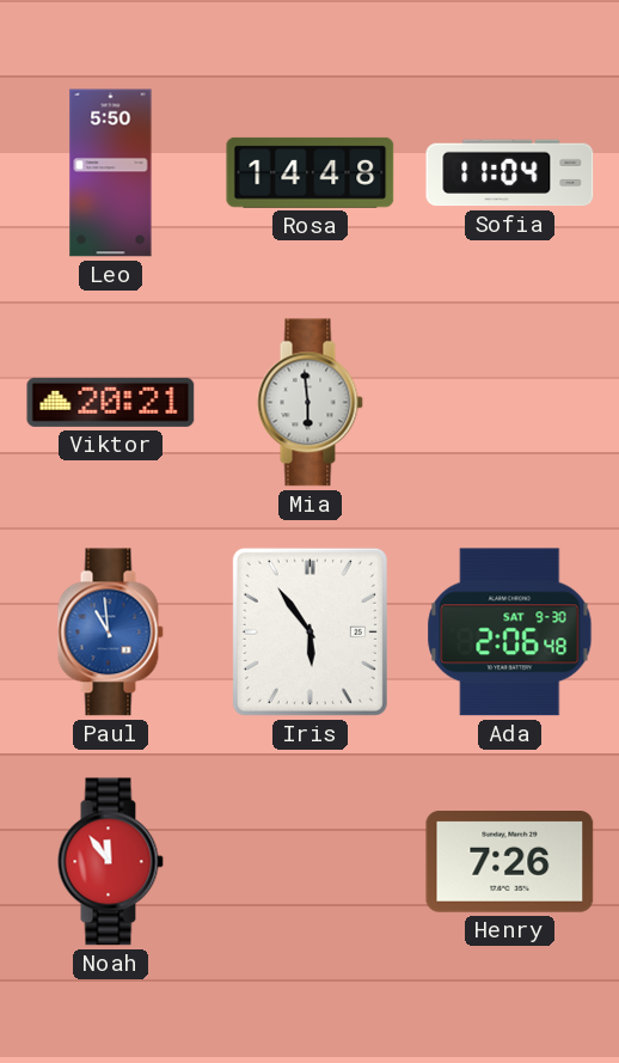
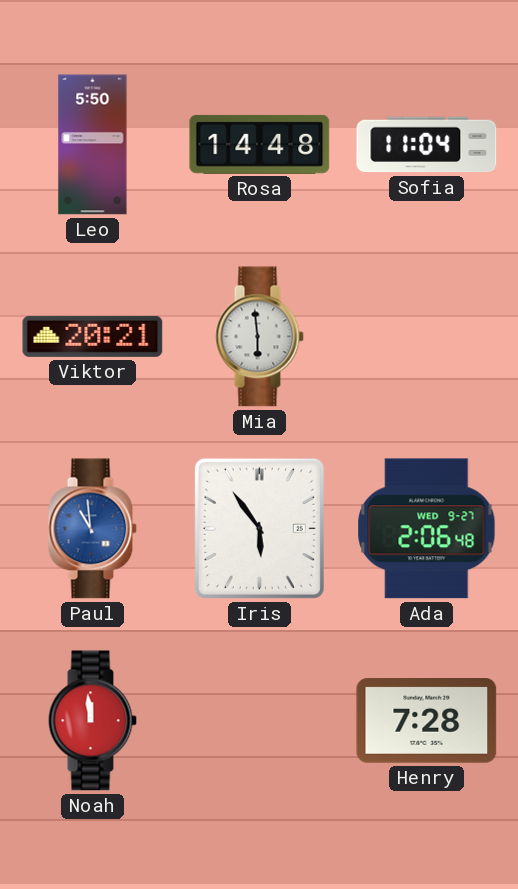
Ada date: SAT 9-30 -> WED 9-27
Noah: 11:54 -> 11:59
Henry: 7:26 -> 7:28
